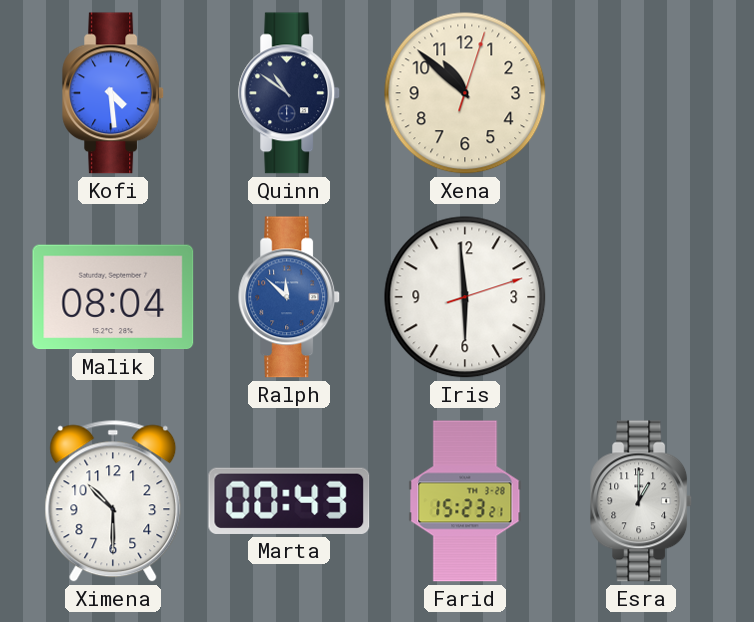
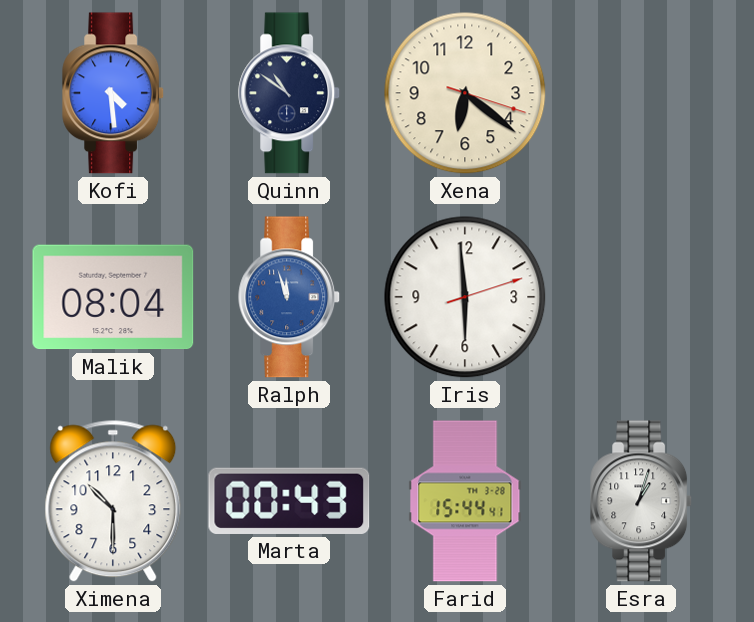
Xena: 10:52 -> 6:21
Ralph: 11:52 -> 11:57
Farid: 15:23 -> 15:44
Esra: 1:00 -> 1:03
